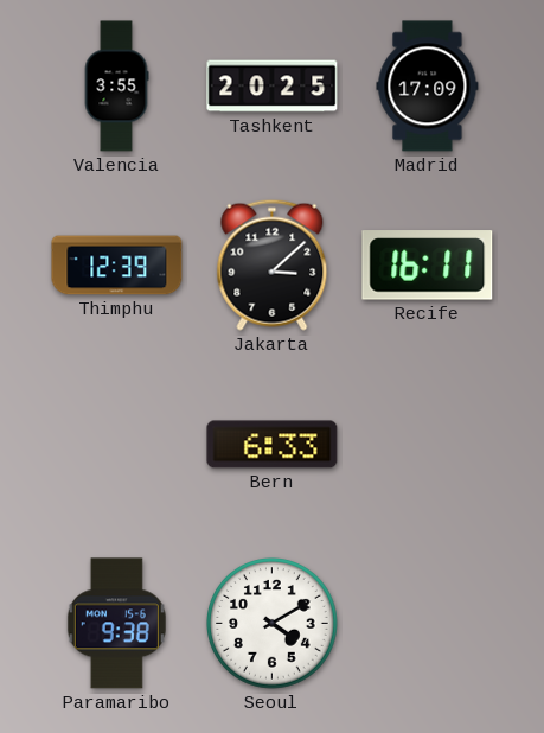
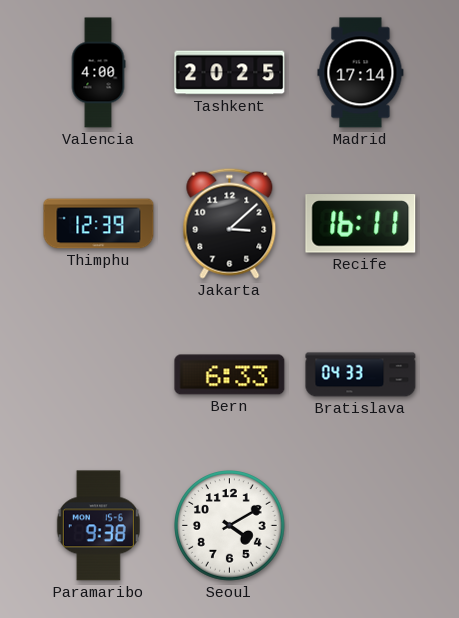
Valencia: 3:55 -> 4:00
Madrid: 17:09 -> 17:14
Bratislava: none -> 04:33
